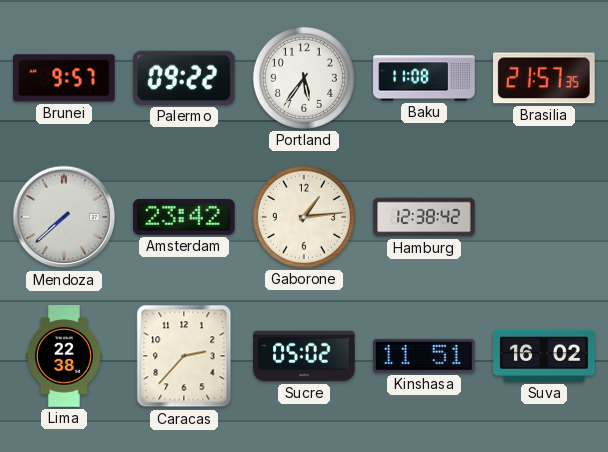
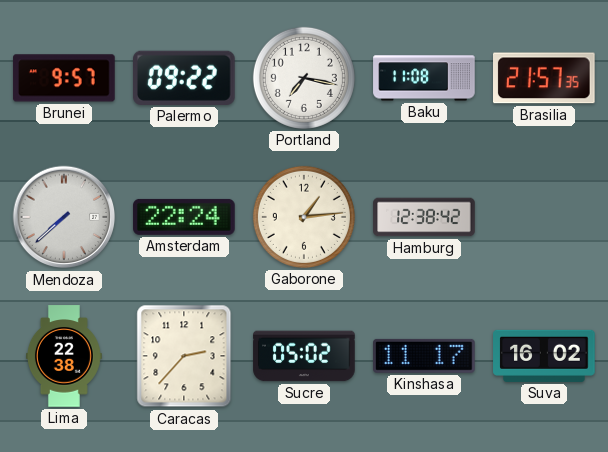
Portland: 5:36 -> 7:17
Amsterdam: 23:42 -> 22:24
Kinshasa: 11:51 -> 11:17
